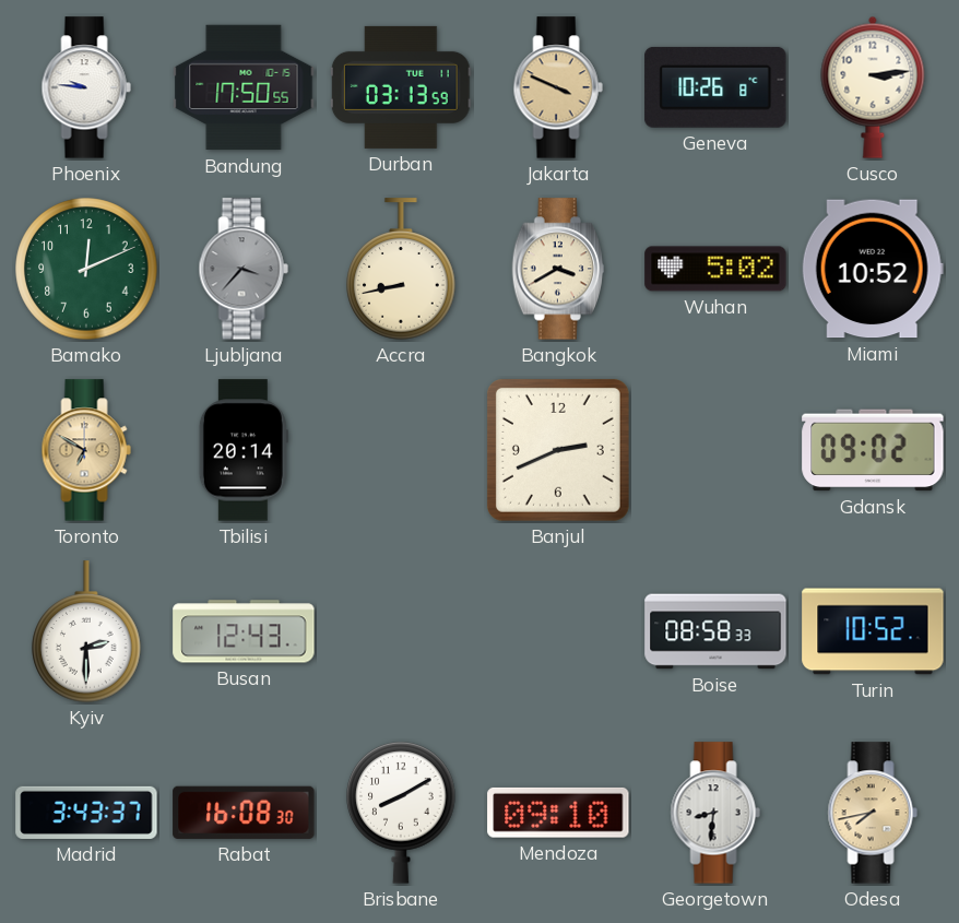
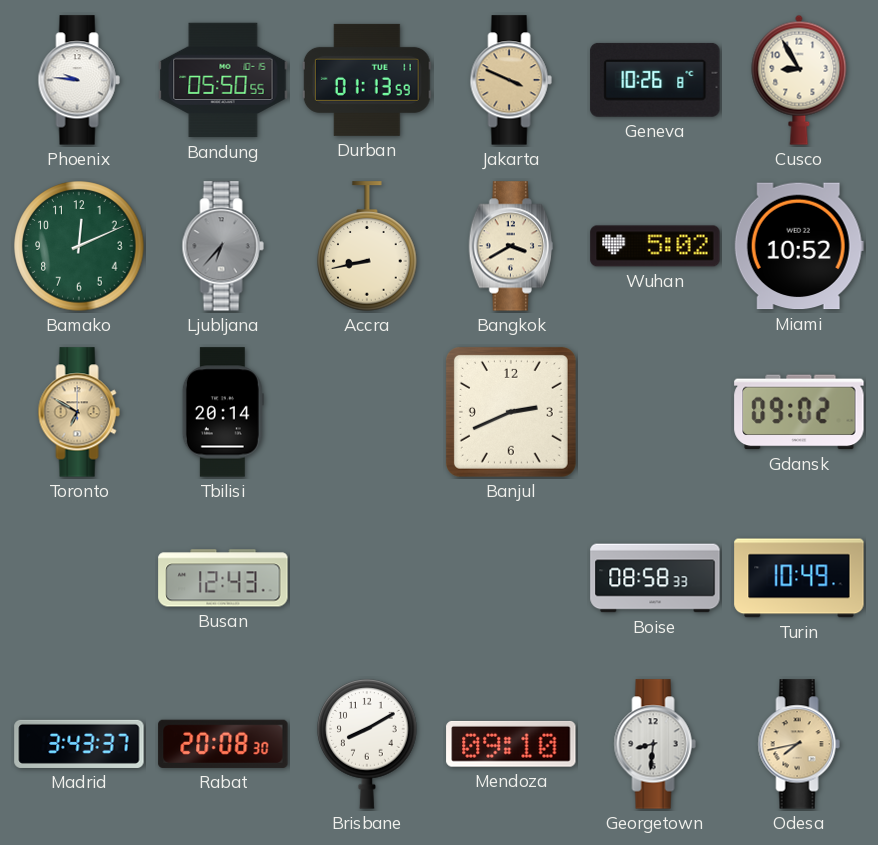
Bandung: 17:50 -> 05:50
Durban: 03:13 -> 01:13
Cusco: 3:14 -> 8:55
Ljubljana: 3:37 -> 6:37
Kyiv: 2:30 -> none
Turin: 10:52 -> 10:49
Rabat: 16:08 -> 20:08
